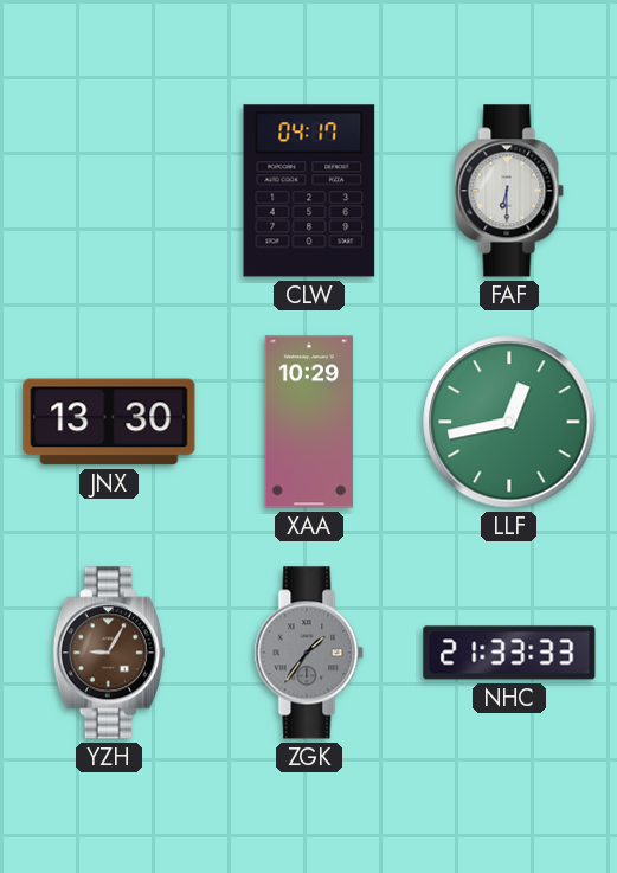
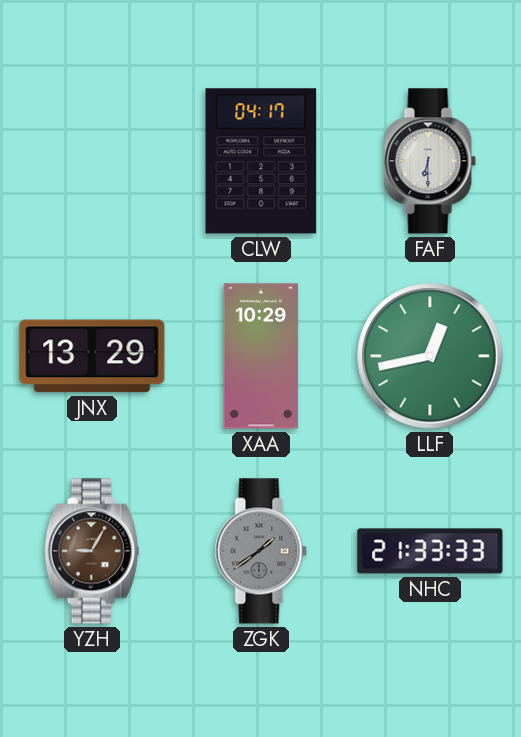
JNX: 13:30 -> 13:29
ZGK: 1:36 -> 1:39
